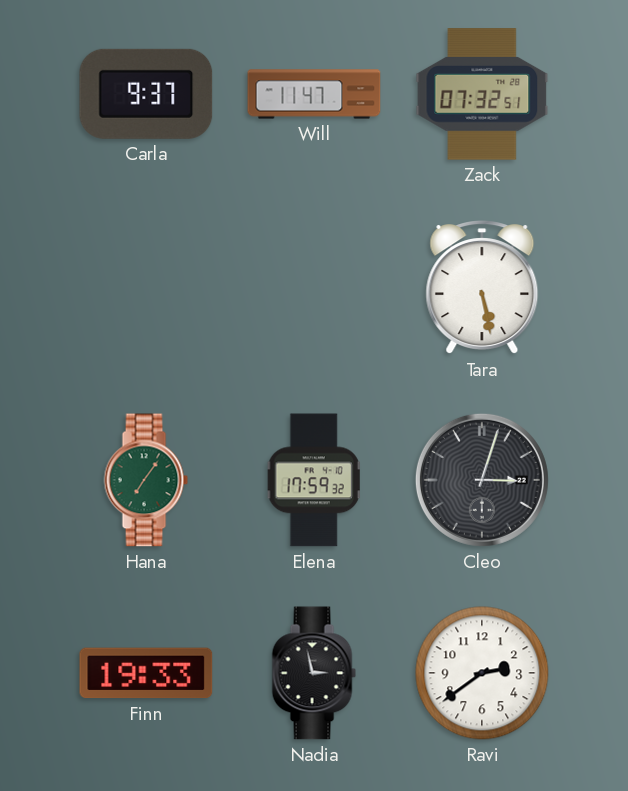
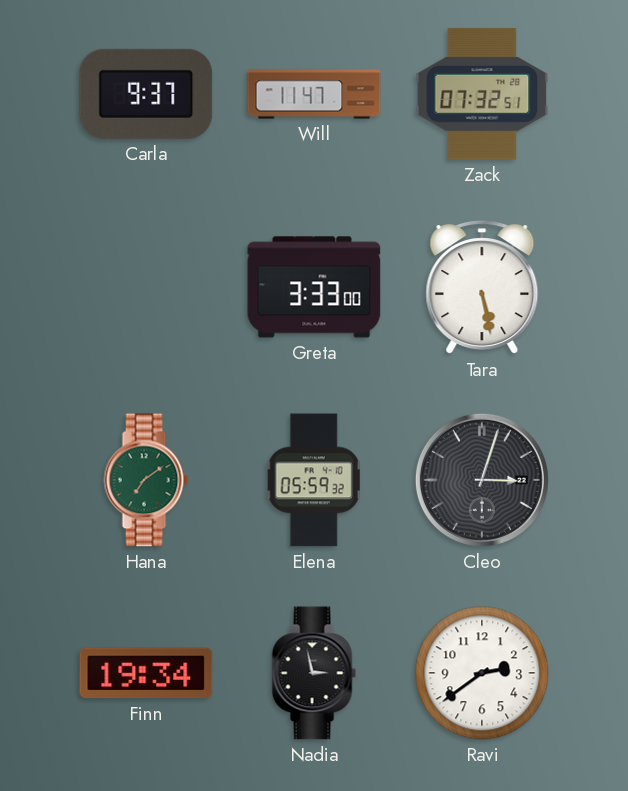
Greta: none -> 3:33
Hana: 7:06 -> 7:09
Elena: 17:59 -> 05:59
Finn: 19:33 -> 19:34
